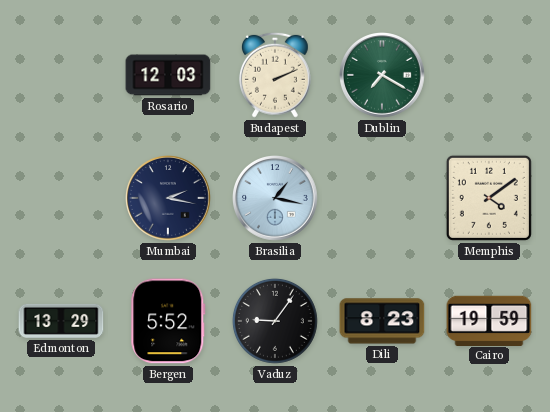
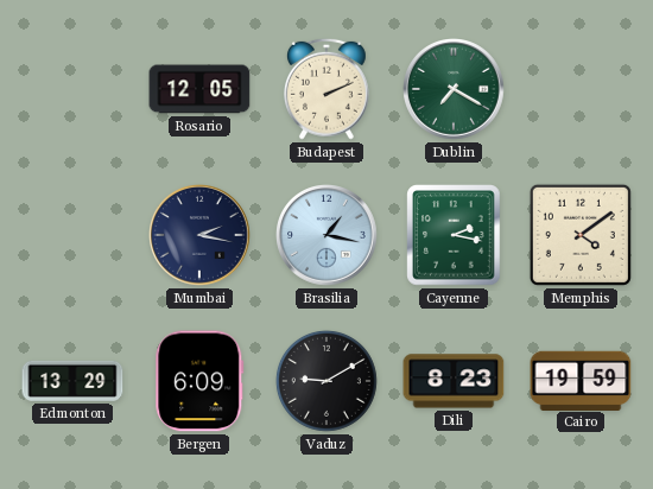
Rosario: 12:03 -> 12:05
Cayenne: none -> 2:17
Bergen: 5:52 -> 6:09
Vaduz: 9:06 -> 9:10
